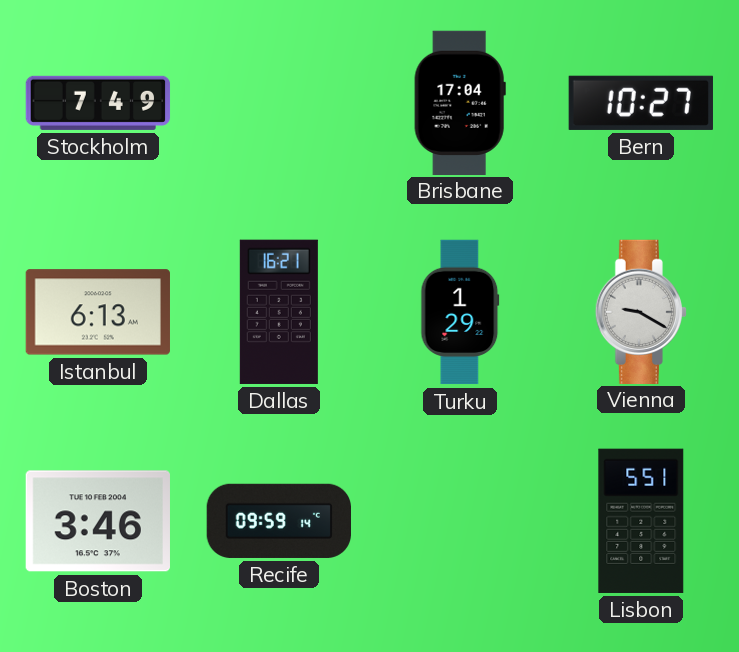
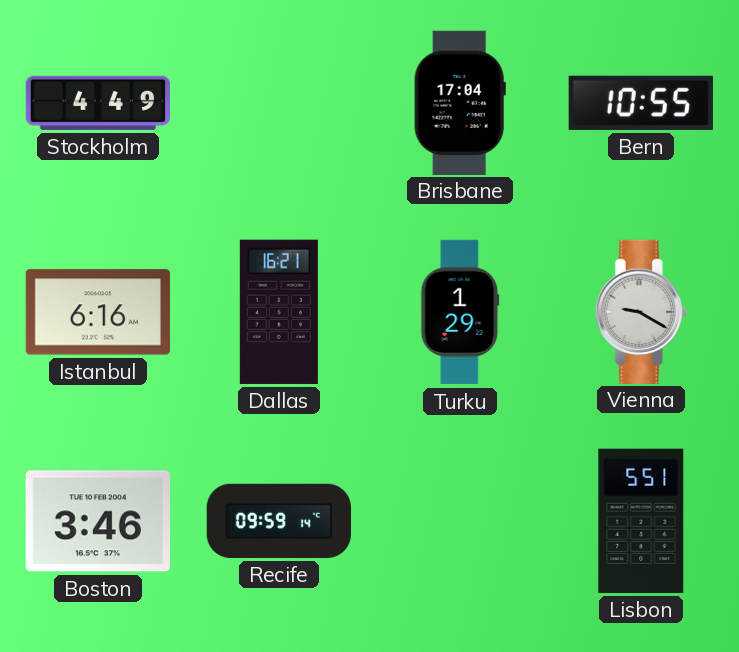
Stockholm: 7:49 -> 4:49
Bern: 10:27 -> 10:55
Istanbul: 6:13 -> 6:16
